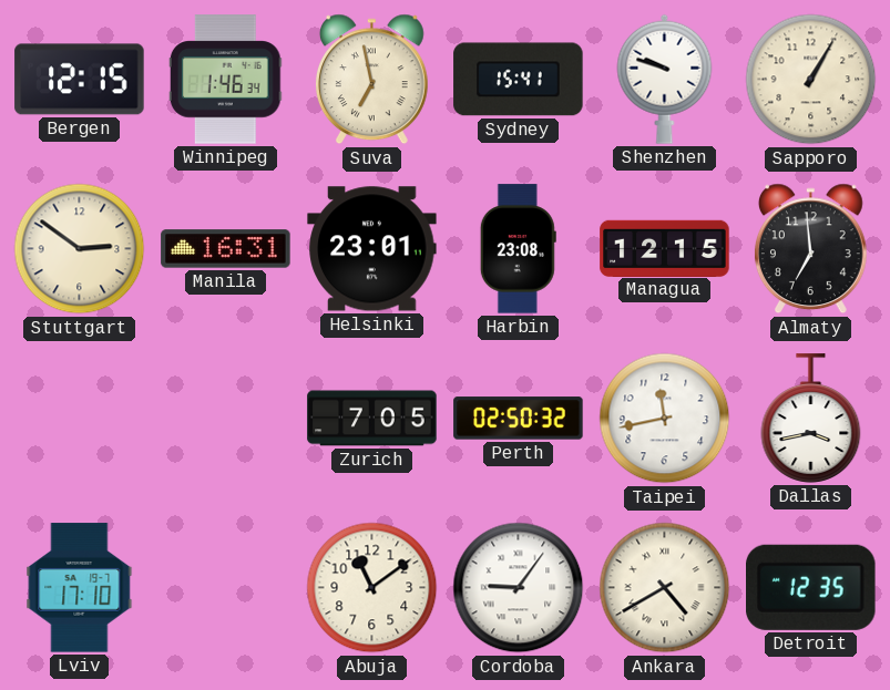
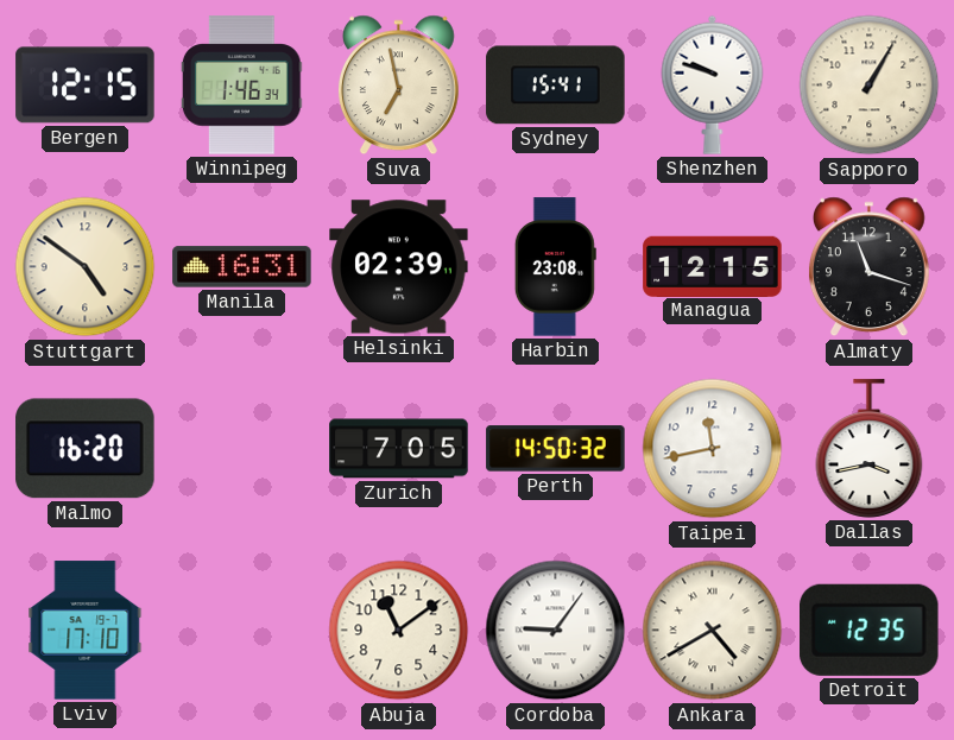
Stuttgart: 2:51 -> 4:51
Helsinki: 23:01 -> 02:39
Almaty: 6:59 -> 11:18
Malmo: none -> 16:20
Perth: 02:50 -> 14:50
